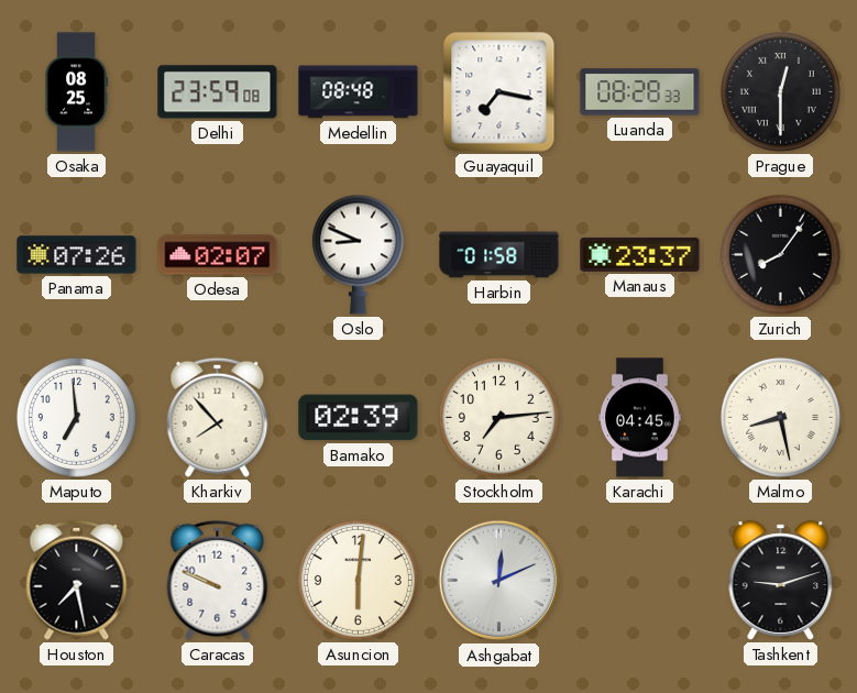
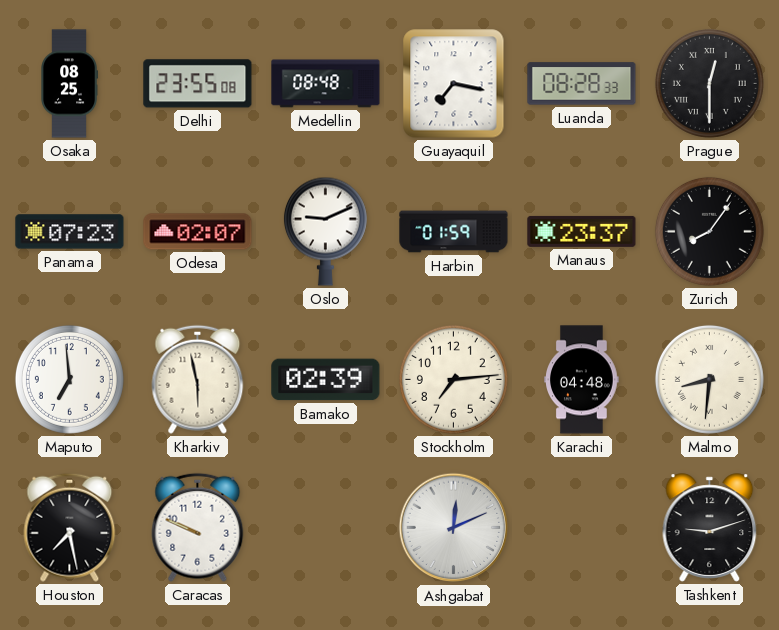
Delhi: 23:59 -> 23:55
Panama: 07:26 -> 07:23
Oslo: 8:49 -> 9:11
Harbin: 01:58 -> 01:59
Kharkiv: 7:53 -> 5:58
Karachi: 04:45 -> 04:48
Malmo: 8:28 -> 8:31
Asuncion: 6:01 -> none
